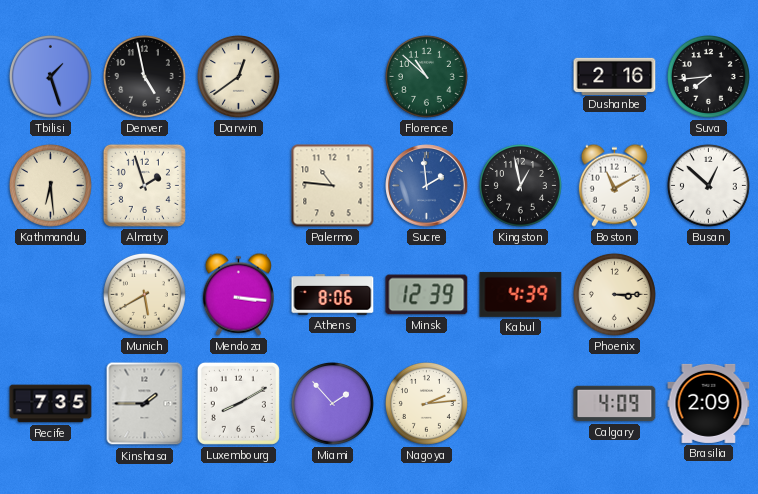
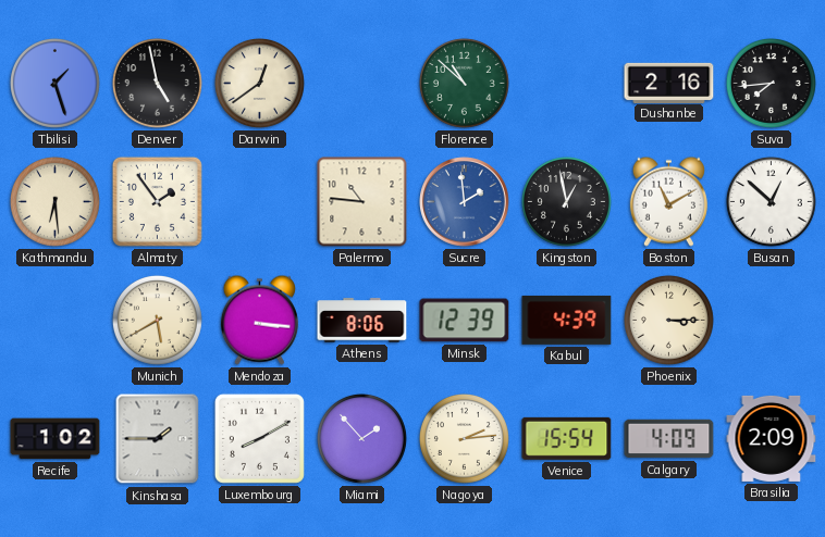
Almaty: 1:57 -> 1:54
Recife: 7:35 -> 1:02
Venice: none -> 15:54
